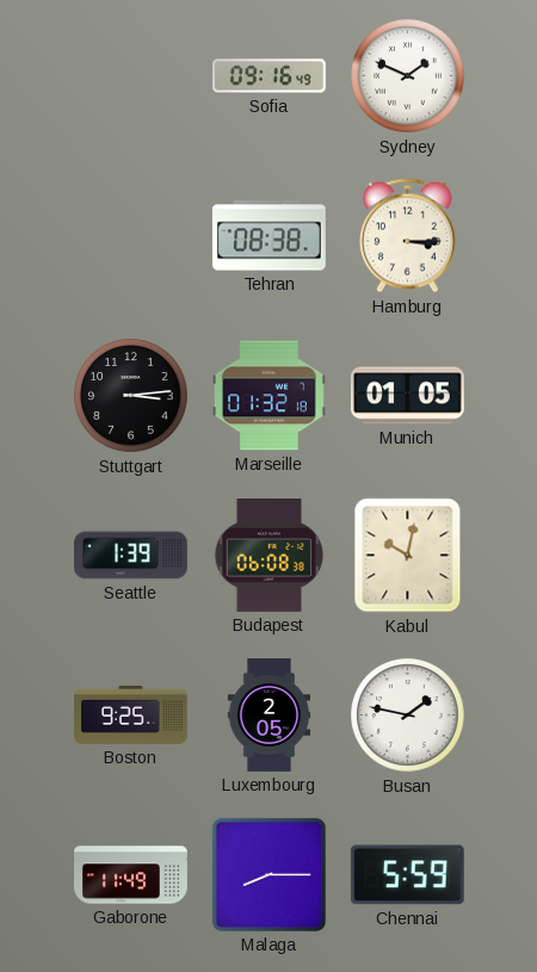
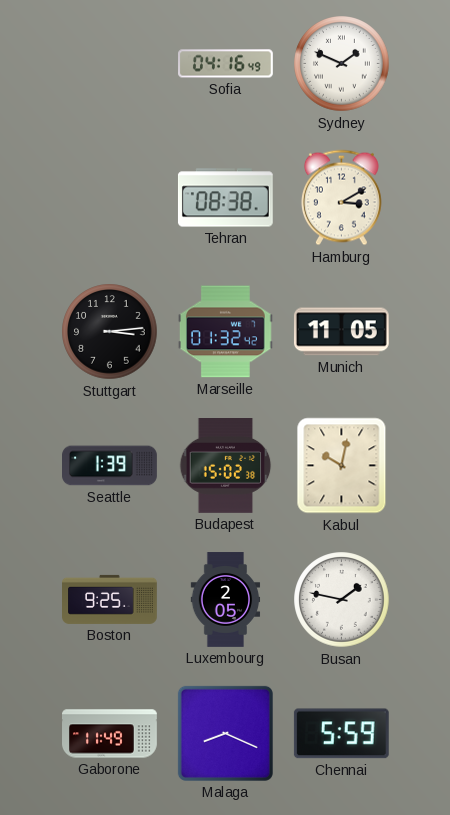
Sofia: 09:16 -> 04:16
Hamburg: 3:15 -> 3:10
Marseille: 01:32:18 -> 01:32:42
Munich: 01:05 -> 11:05
Budapest: 06:08 -> 15:02
Malaga: 8:15 -> 8:19
